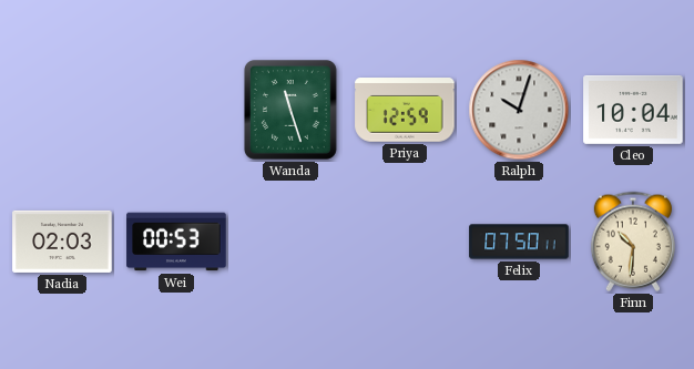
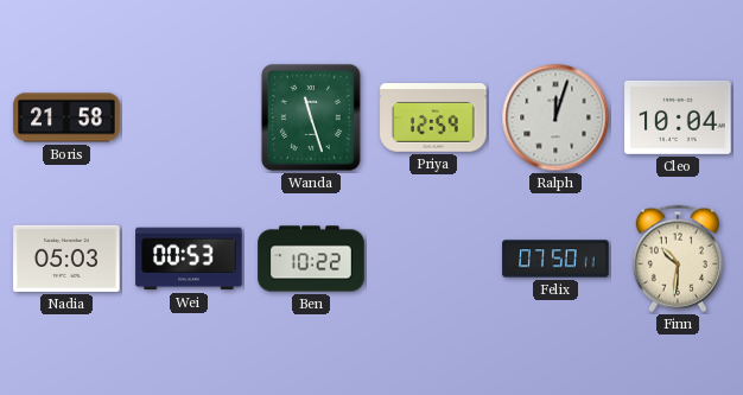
Boris: none -> 21:58
Ralph: 10:03 -> 12:03
Nadia: 02:03 -> 05:03
Ben: none -> 10:22
